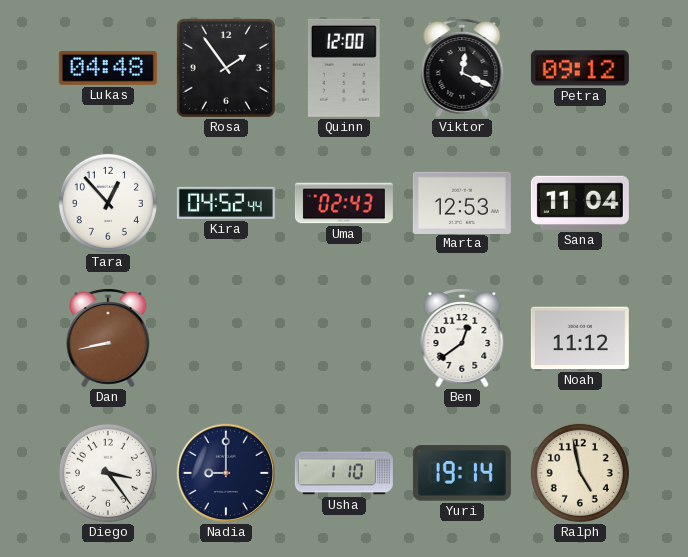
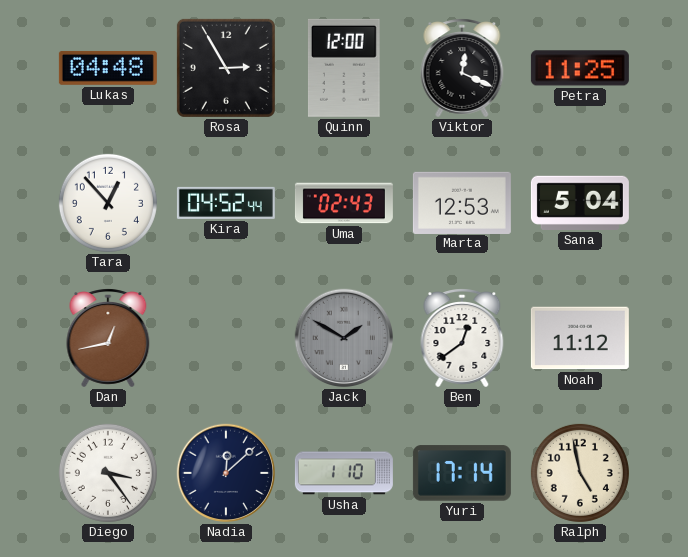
Rosa: 1:54 -> 2:55
Petra: 09:12 -> 11:25
Sana: 11:04 -> 5:04
Dan: 8:43 -> 12:43
Jack: none -> 1:50
Nadia: 9:00 -> 12:08
Yuri: 19:14 -> 17:14
